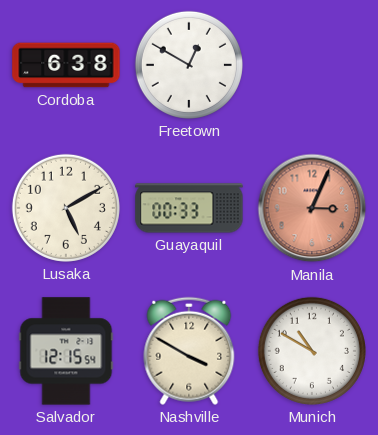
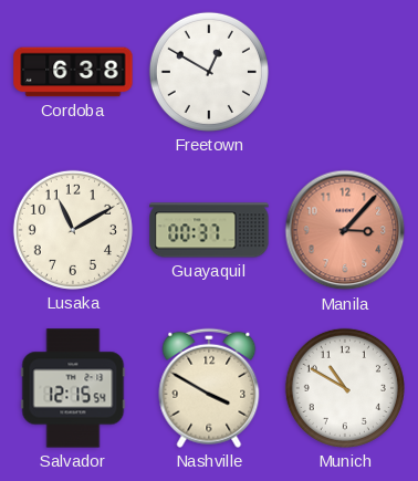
Lusaka: 5:10 -> 11:10
Guayaquil: 00:33 -> 00:37
Manila: 3:04 -> 3:07
